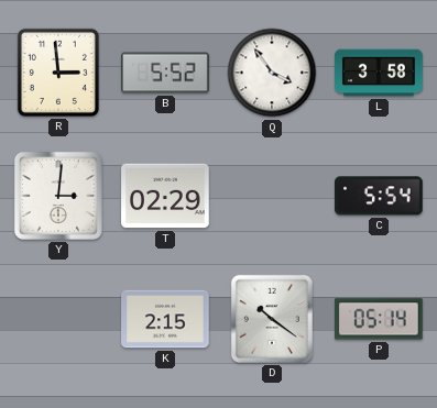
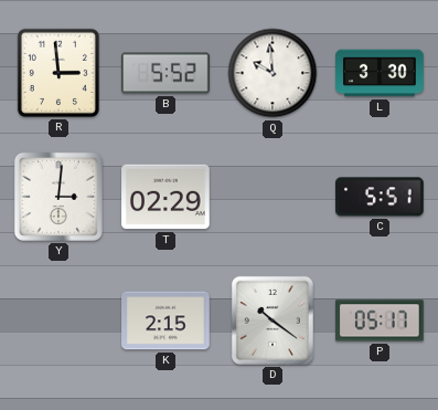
Q: 3:54 -> 9:59
L: 3:58 -> 3:30
C: 5:54 -> 5:51
P: 05:14 -> 05:17
